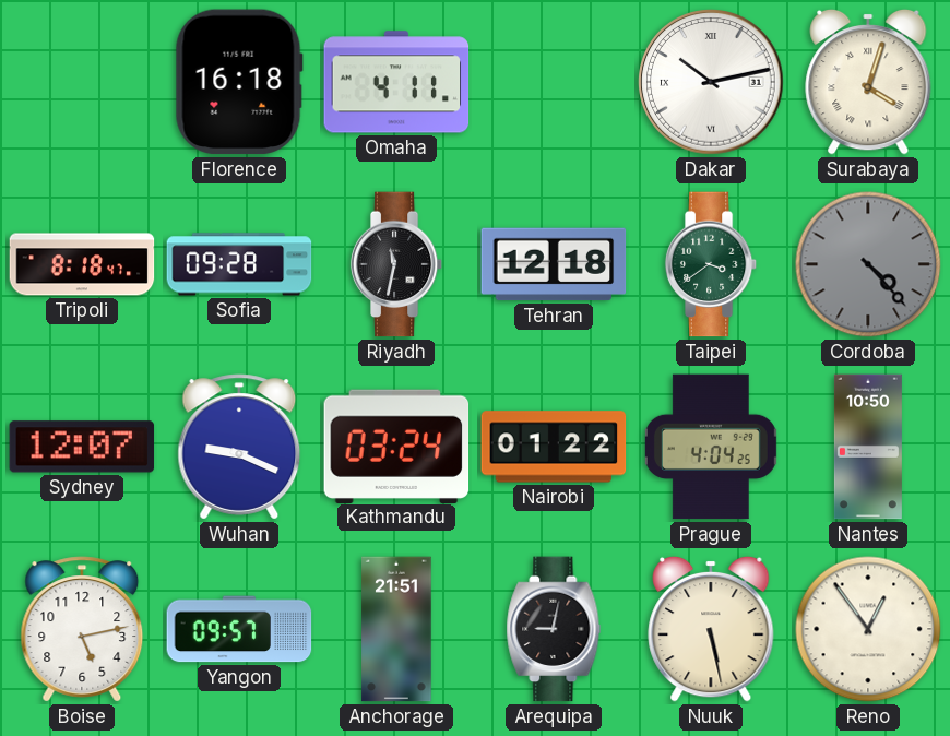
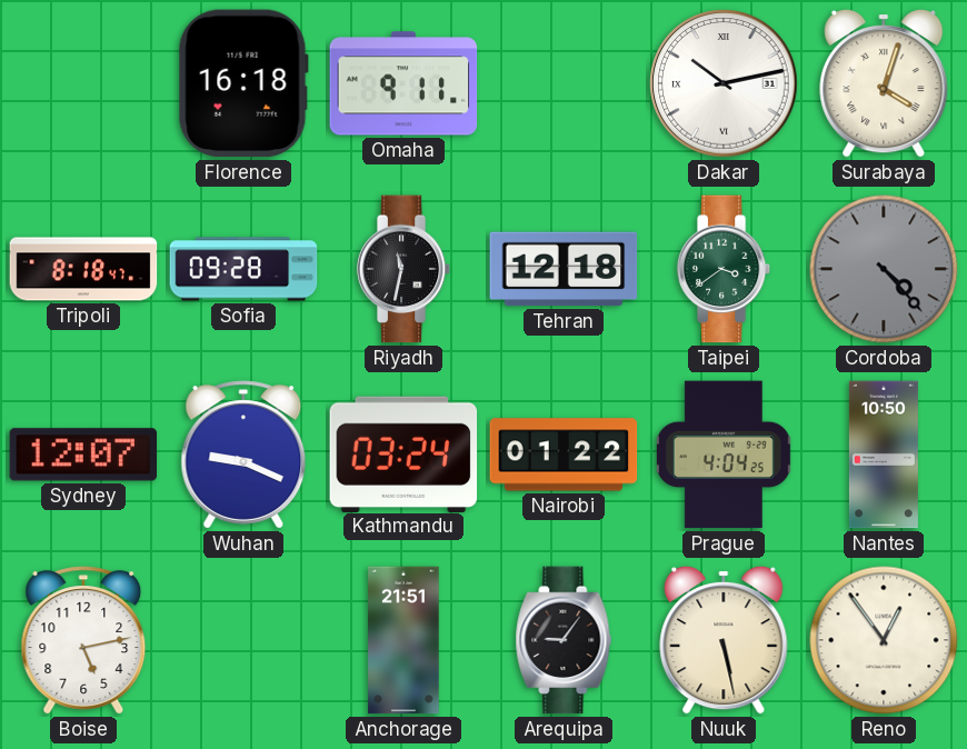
Omaha: 4:11 -> 9:11
Yangon: 09:57 -> none
Arequipa: 9:02 -> 9:06
